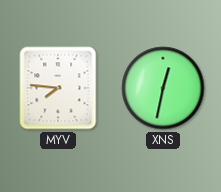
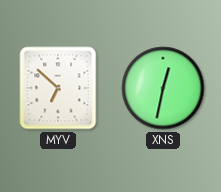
MYV: 7:46 -> 6:52
